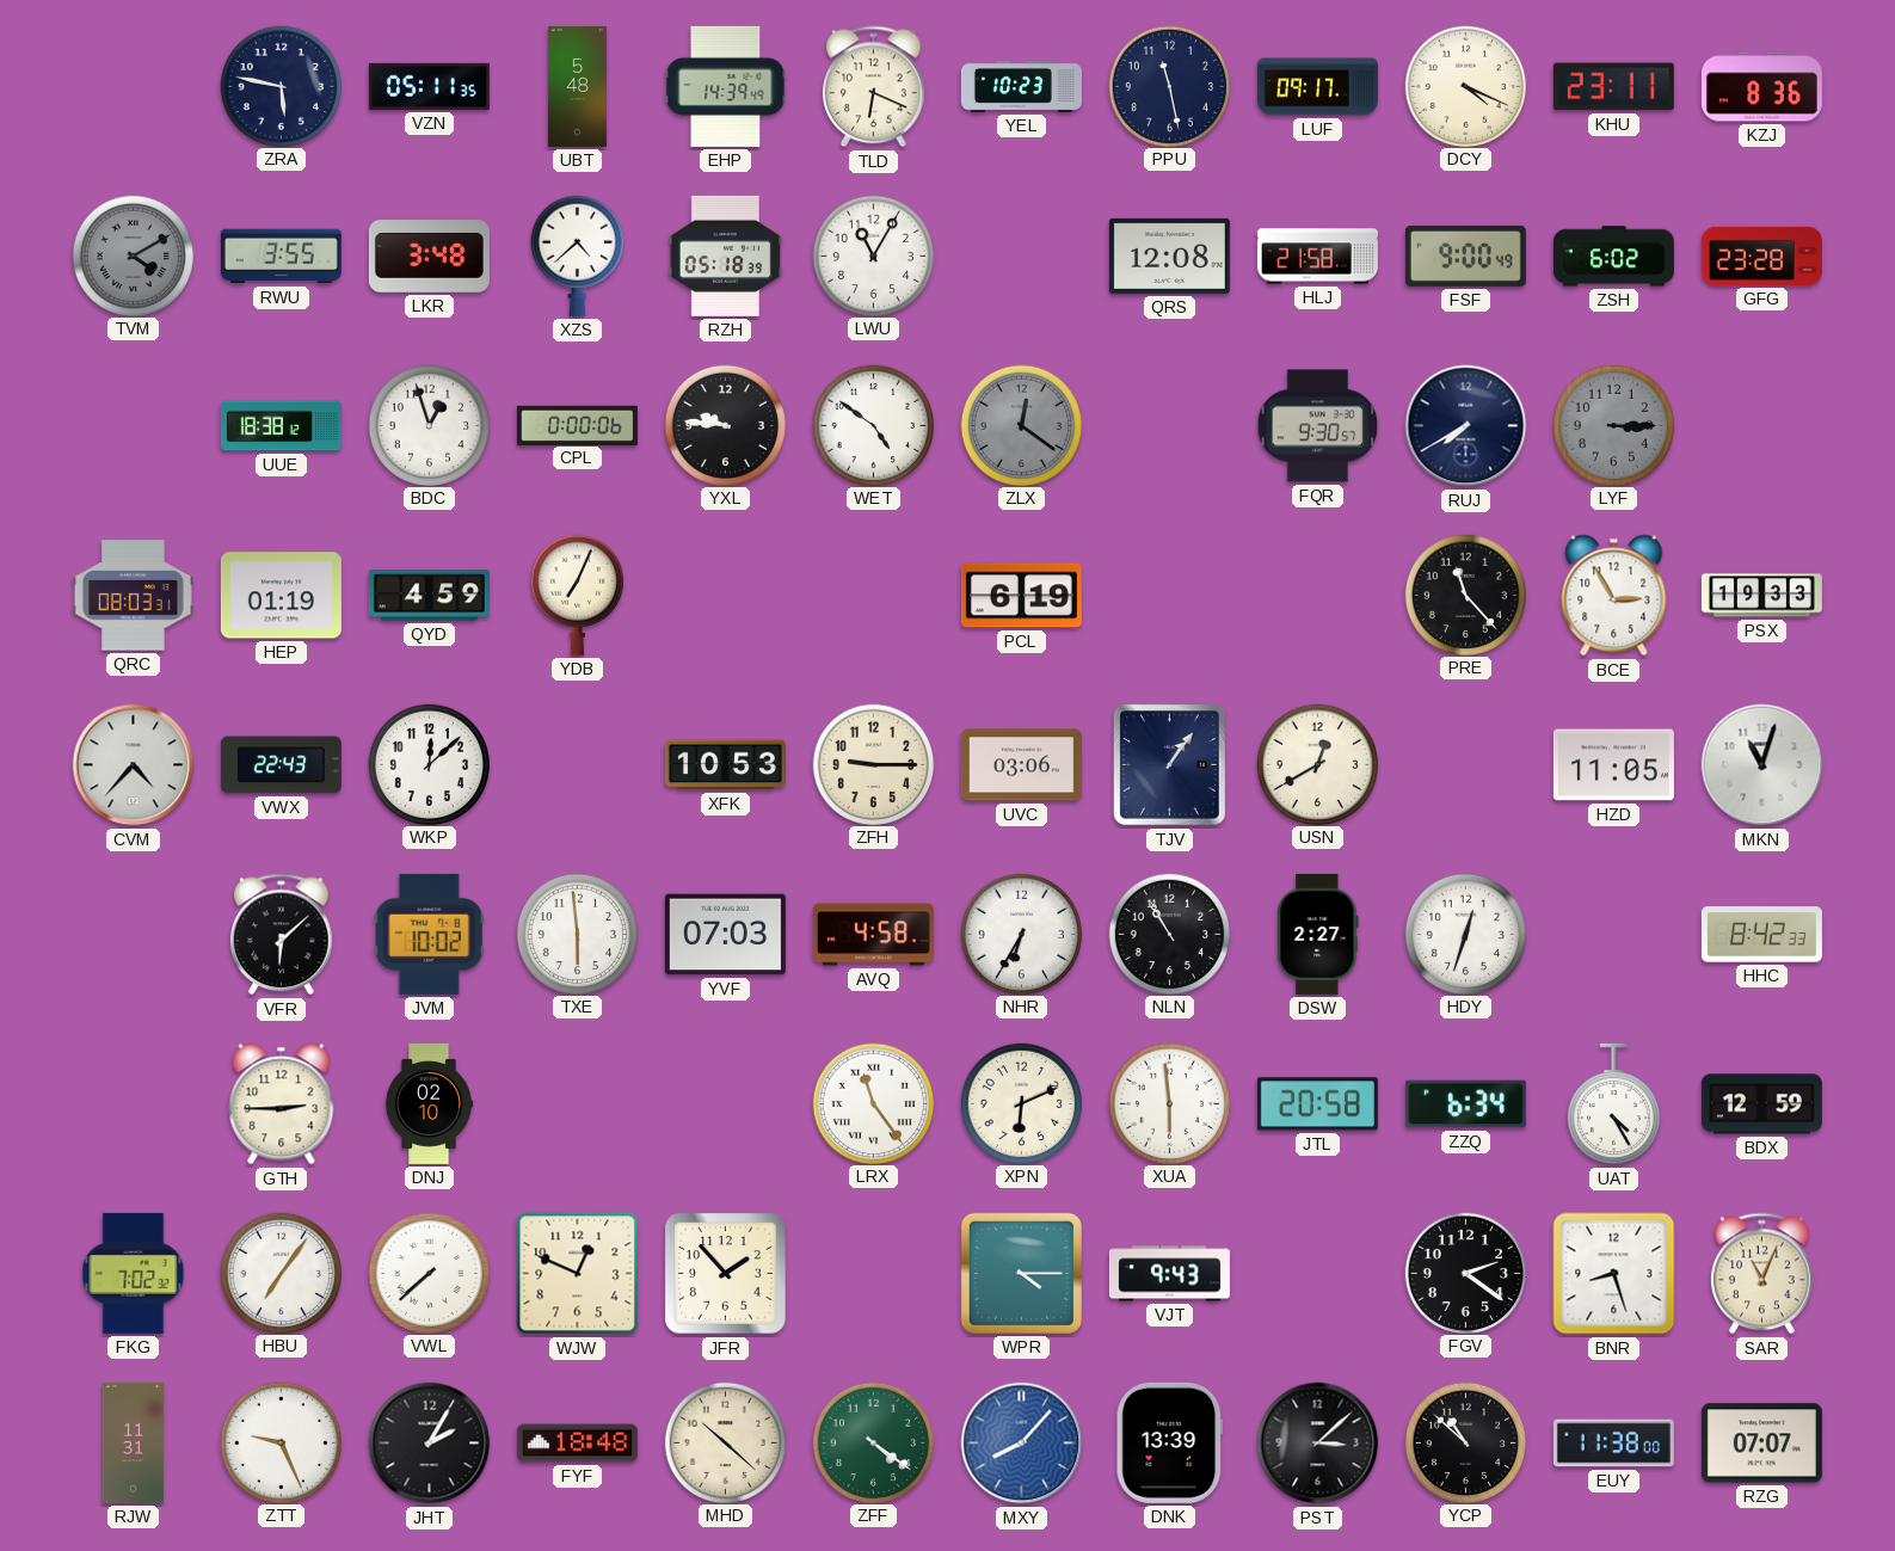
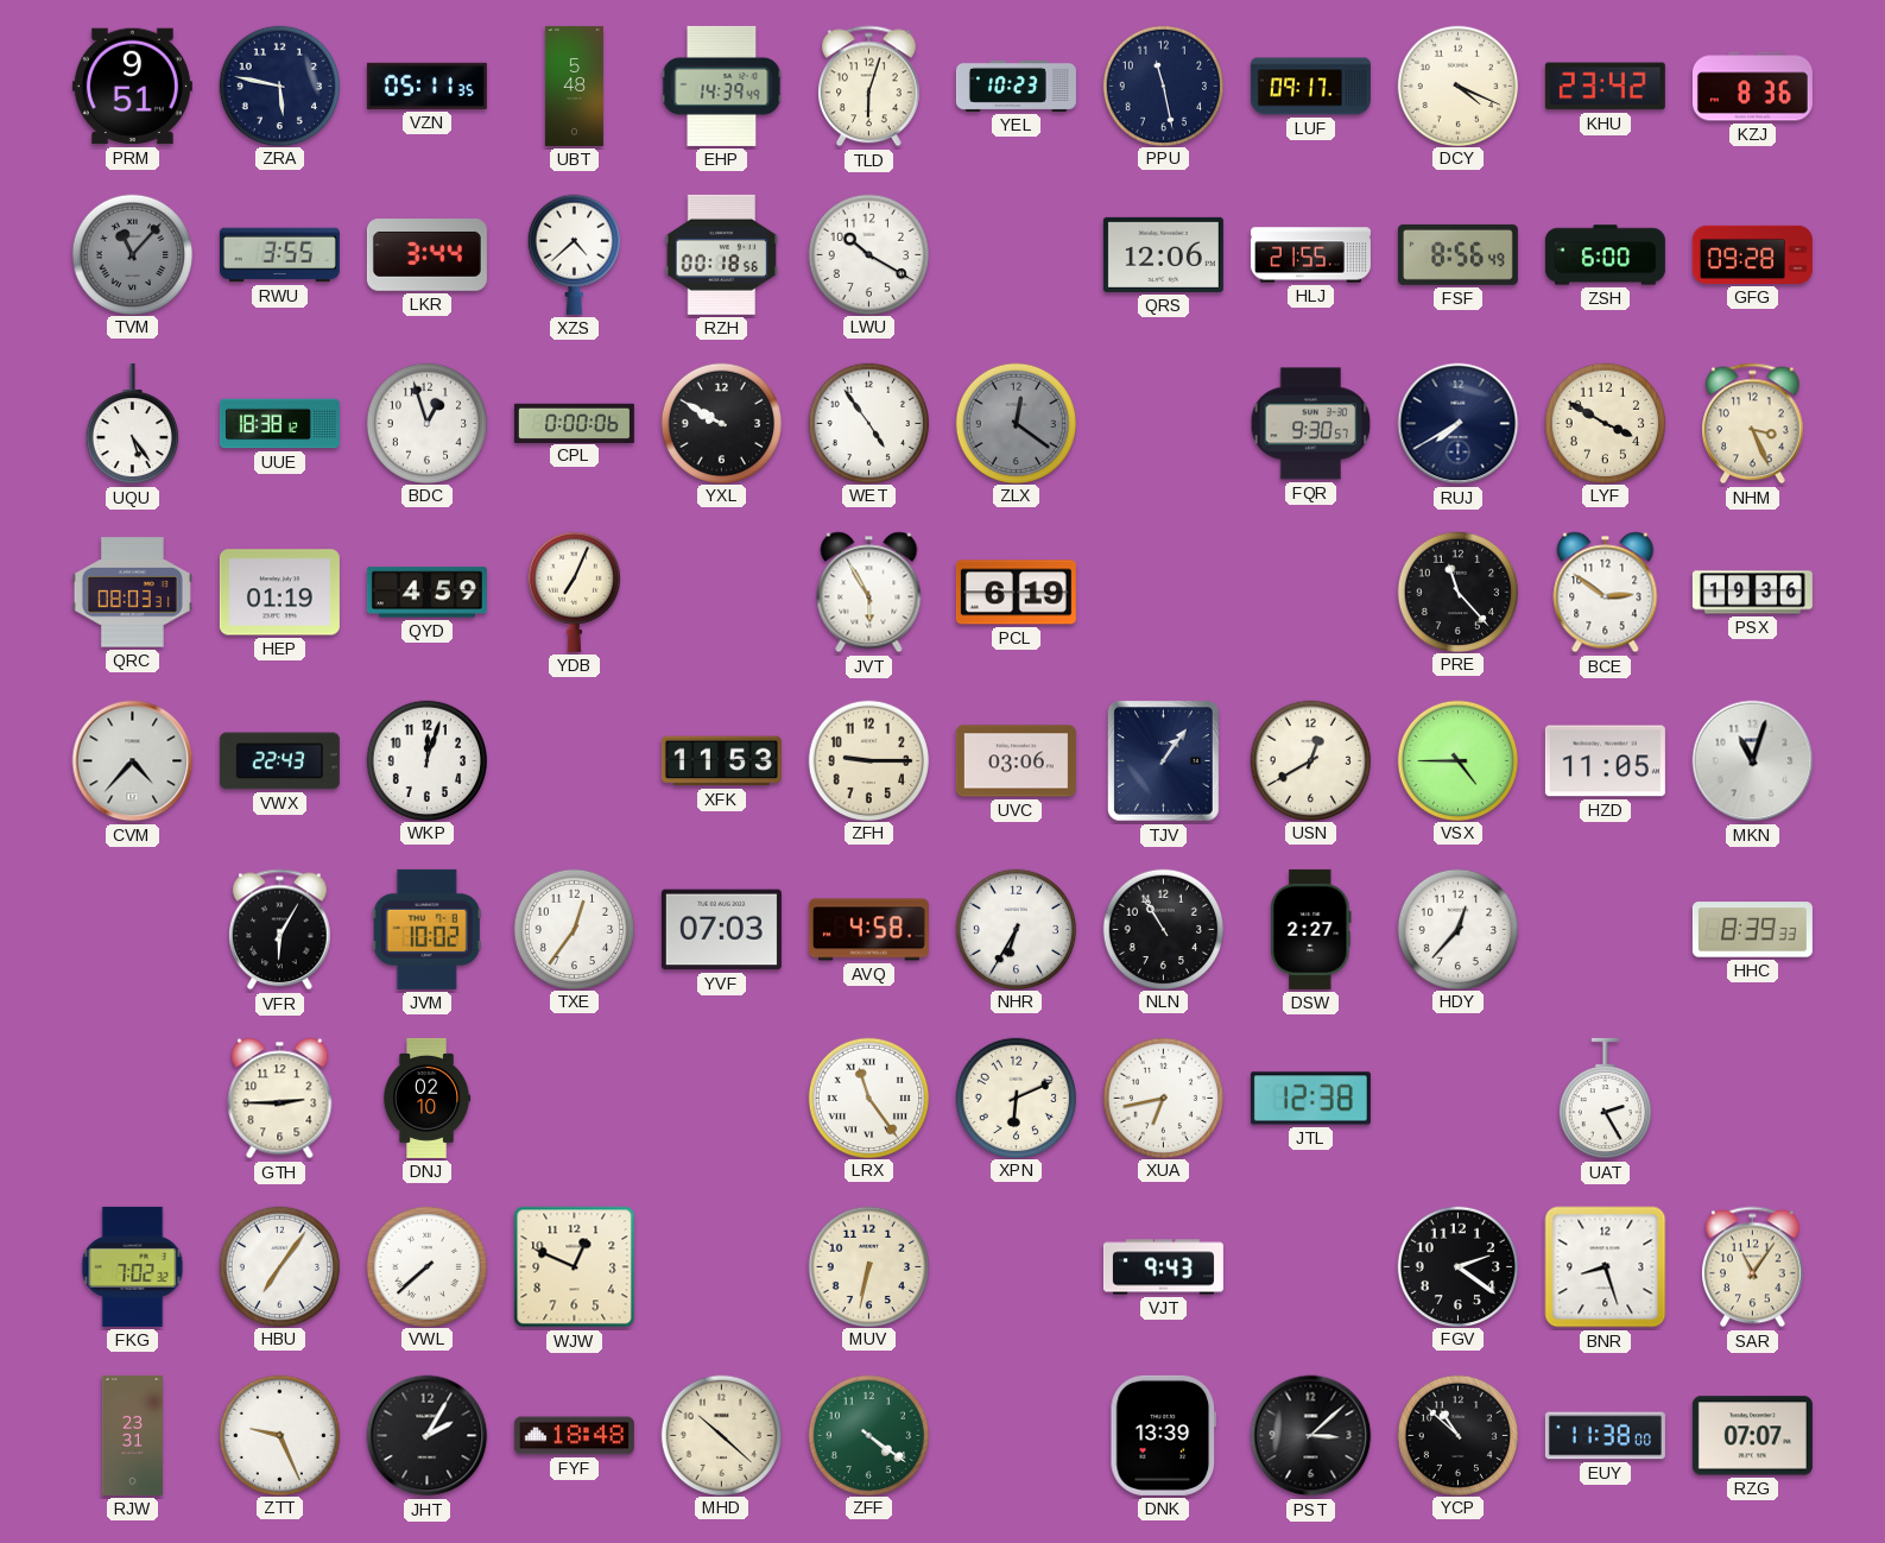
PRM: none -> 9:51
TLD: 6:19 -> 6:03
KHU: 23:11 -> 23:42
TVM: 4:10 -> 11:07
LKR: 3:48 -> 3:44
RZH: 05:18 -> 00:18
LWU: 11:05 -> 10:20
QRS: 12:08 -> 12:06
HLJ: 21:58 -> 21:55
FSF: 9:00 -> 8:56
ZSH: 6:02 -> 6:00
GFG: 23:28 -> 09:28
UQU: none -> 5:24
YXL: 9:46 -> 9:50
WET: 4:51 -> 4:54
LYF: 3:15 -> 3:50
LYF dial: grey -> cream
NHM: none -> 3:26
JVT: none -> 5:55
BCE: 2:55 -> 2:51
PSX: 19:33 -> 19:36
WKP: 12:08 -> 12:03
XFK: 10:53 -> 11:53
VSX: none -> 4:45
VFR: 6:08 -> 6:05
TXE: 5:59 -> 12:36
HDY: 12:33 -> 12:37
HHC: 8:42 -> 8:39
XUA: 5:59 -> 6:43
JTL: 20:58 -> 12:38
ZZQ: 6:34 -> none
UAT: 4:25 -> 2:25
BDX: 12:59 -> none
JFR: 1:53 -> none
MUV: none -> 6:32
WPR: 4:15 -> none
SAR: 11:04 -> 11:06
RJW: 11:31 -> 23:31
MXY: 8:07 -> none
